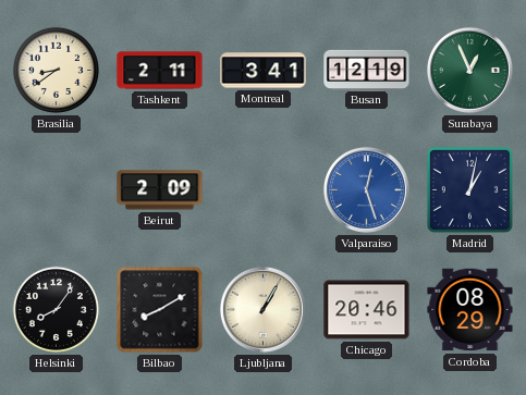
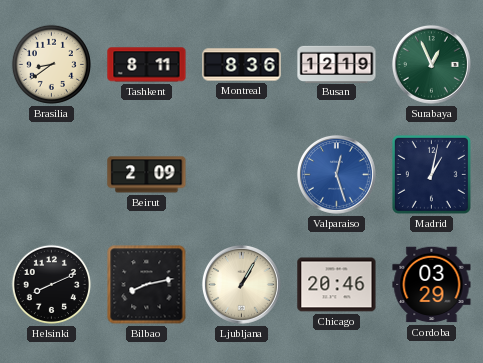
Tashkent: 2:11 -> 8:11
Montreal: 3:41 -> 8:36
Helsinki: 8:06 -> 8:11
Bilbao: 8:10 -> 8:13
Cordoba: 08:29 -> 03:29
